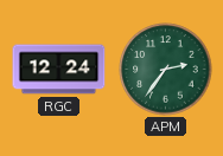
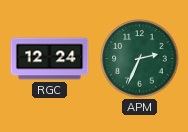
APM: 2:36 -> 2:34
